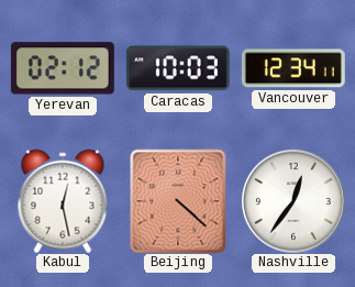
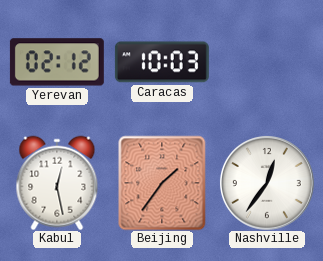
Vancouver: 12:34 -> none
Beijing: 4:22 -> 1:36
